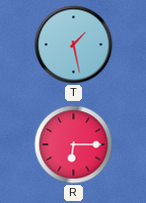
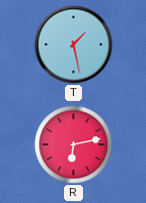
R: 6:15 -> 6:13
